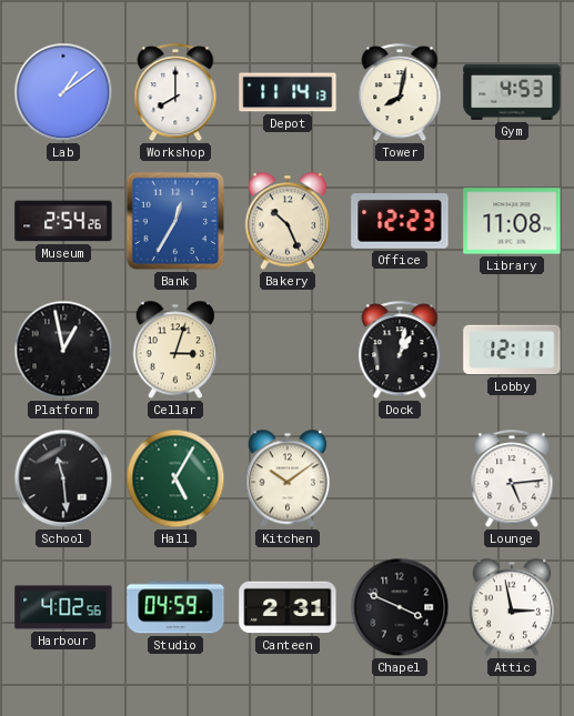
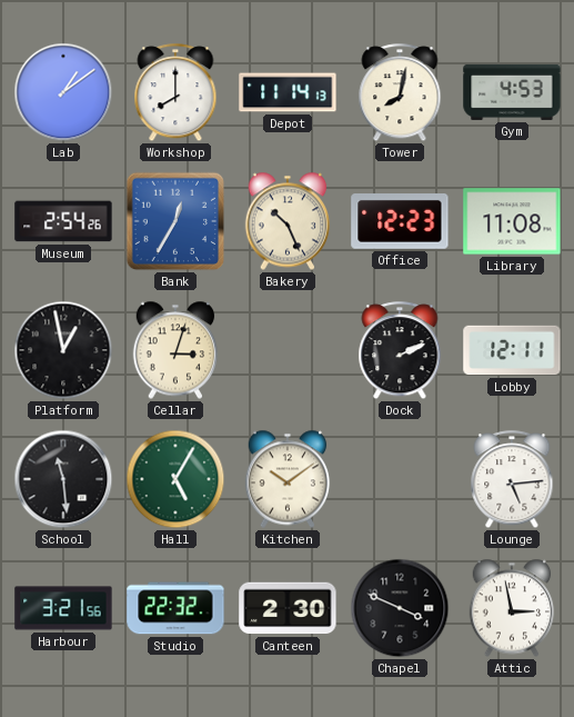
Dock: 1:02 -> 2:11
Harbour: 4:02 -> 3:21
Studio: 04:59 -> 22:32
Canteen: 2:31 -> 2:30
